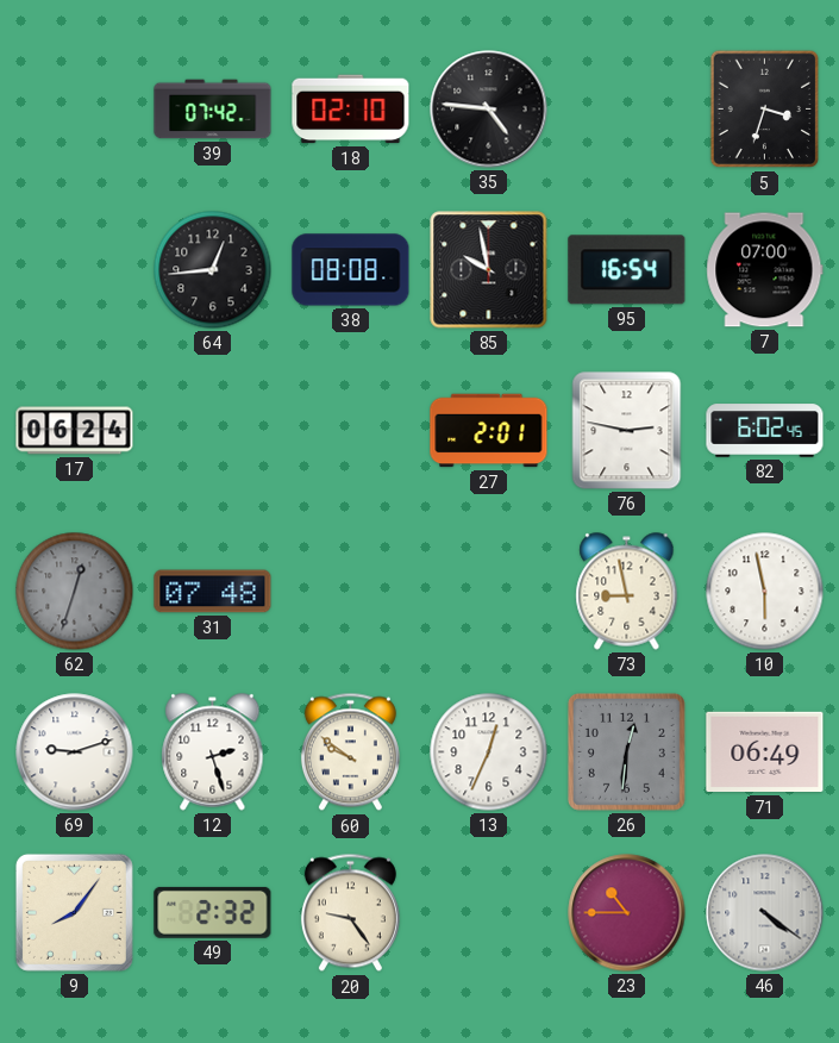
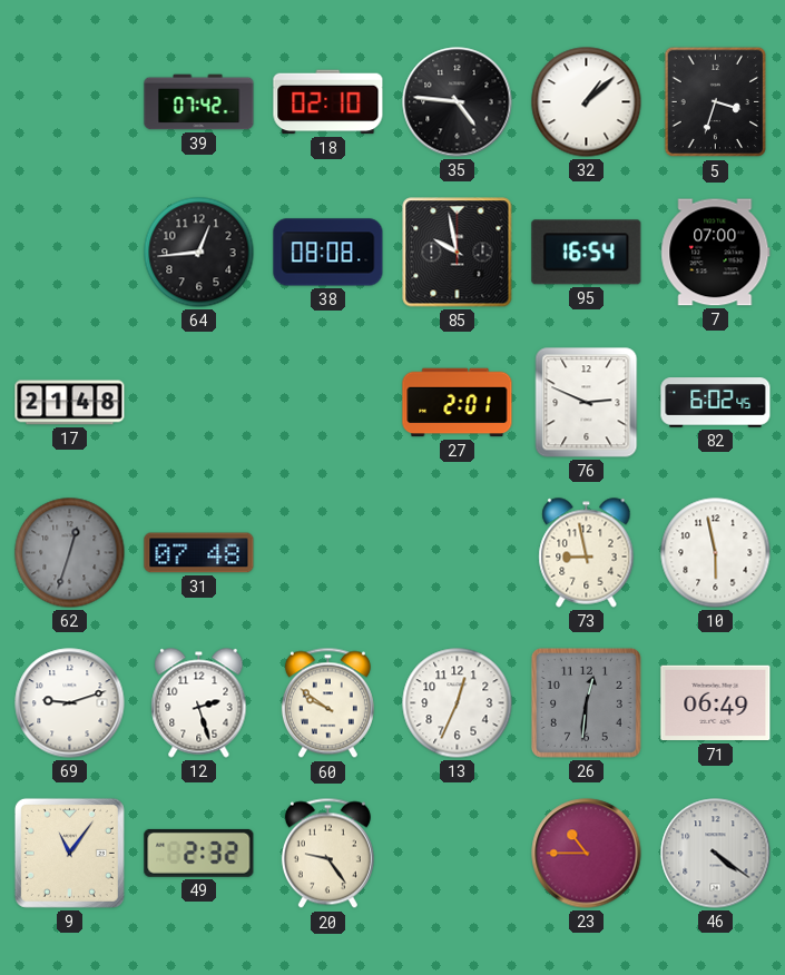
32: none -> 1:08
17: 06:24 -> 21:48
76: 2:47 -> 2:49
9: 8:06 -> 11:06
